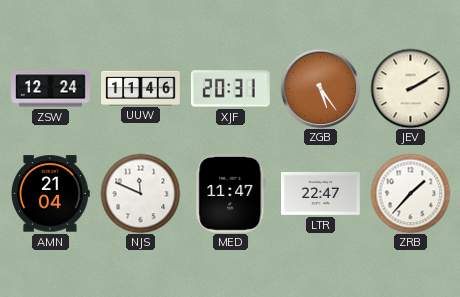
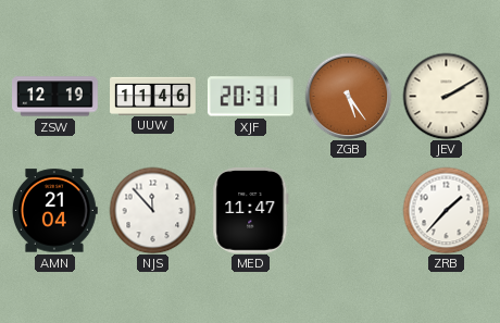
ZSW: 12:24 -> 12:19
NJS: 11:49 -> 11:53
LTR: 22:47 -> none
